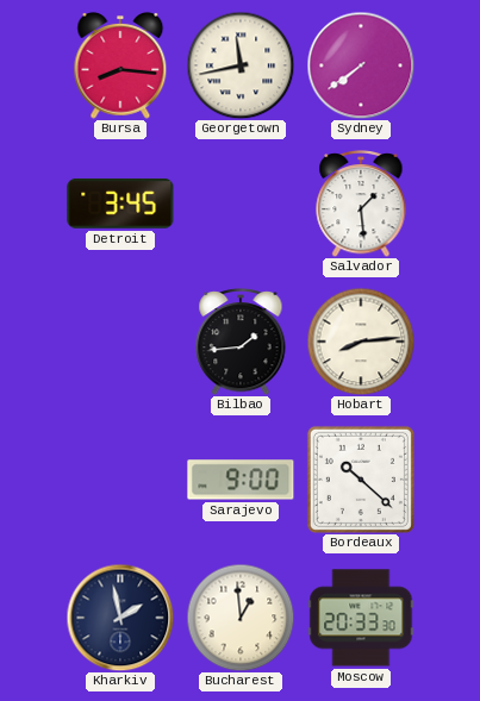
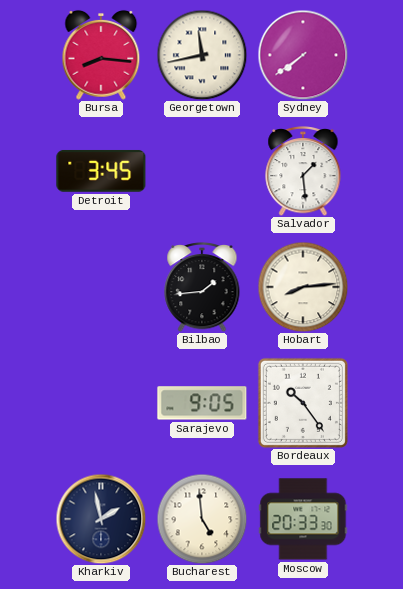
Sarajevo: 9:00 -> 9:05
Bordeaux: 10:22 -> 10:24
Bucharest: 12:59 -> 4:59
